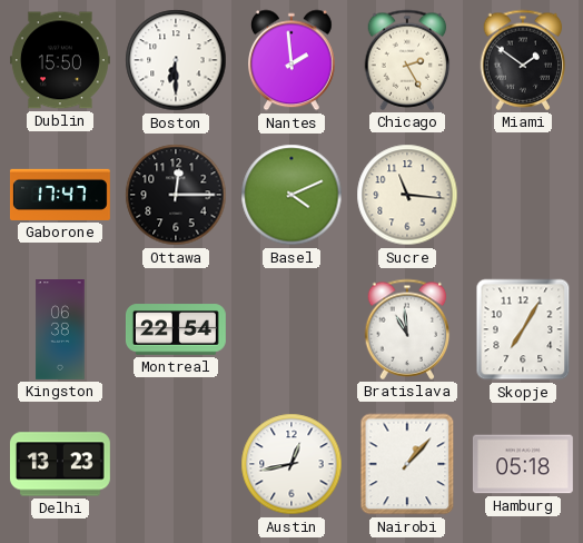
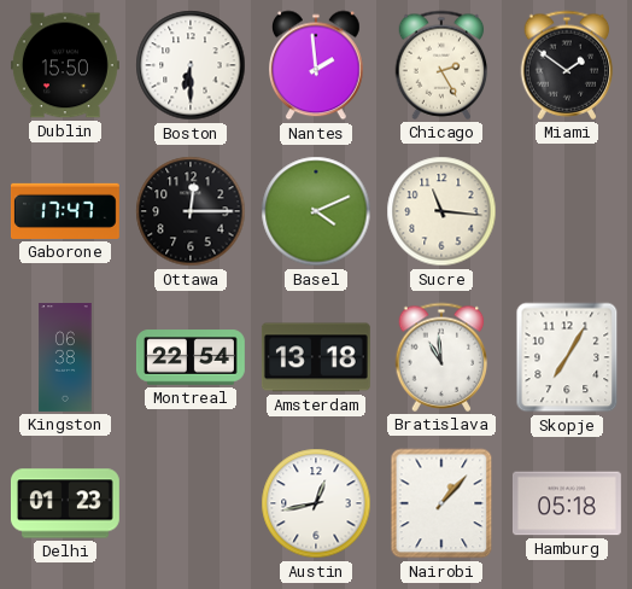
Amsterdam: none -> 13:18
Delhi: 13:23 -> 01:23
